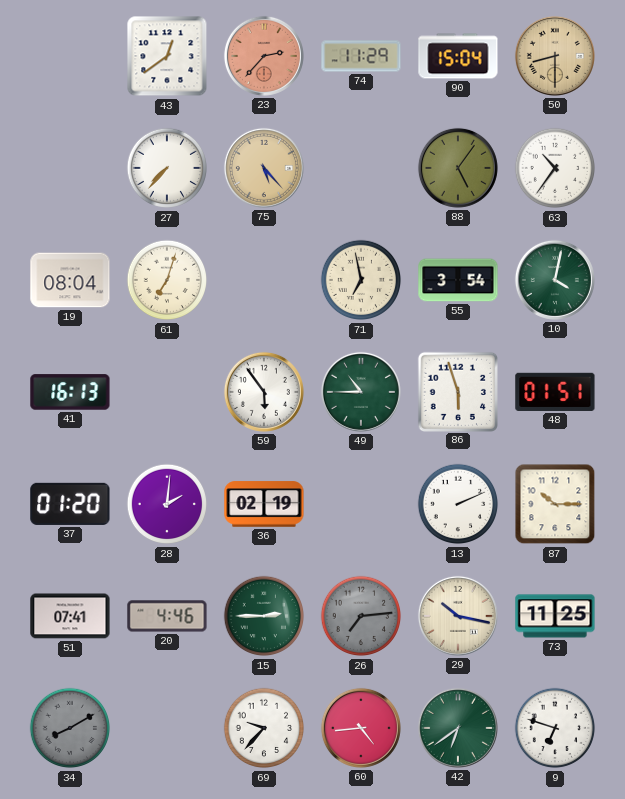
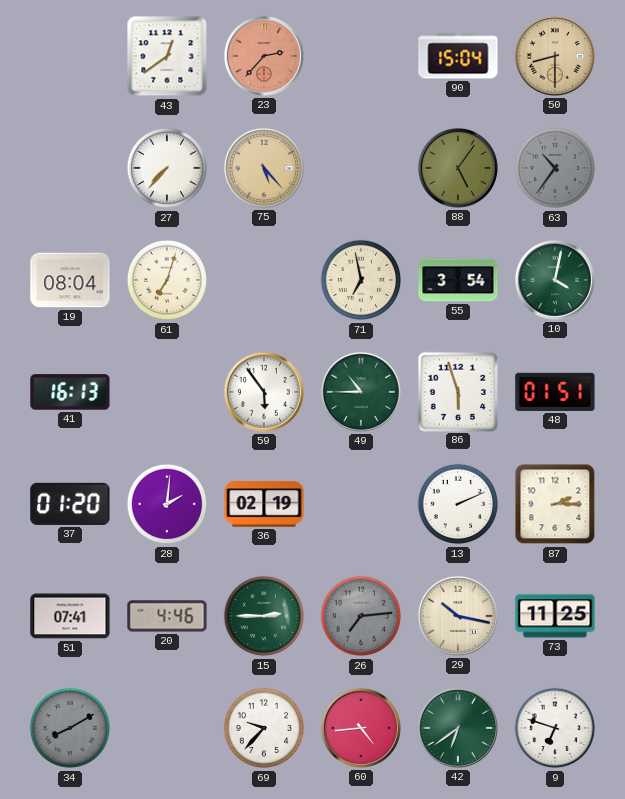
74: 11:29 -> none
63 dial: white -> grey
87: 10:15 -> 2:15
